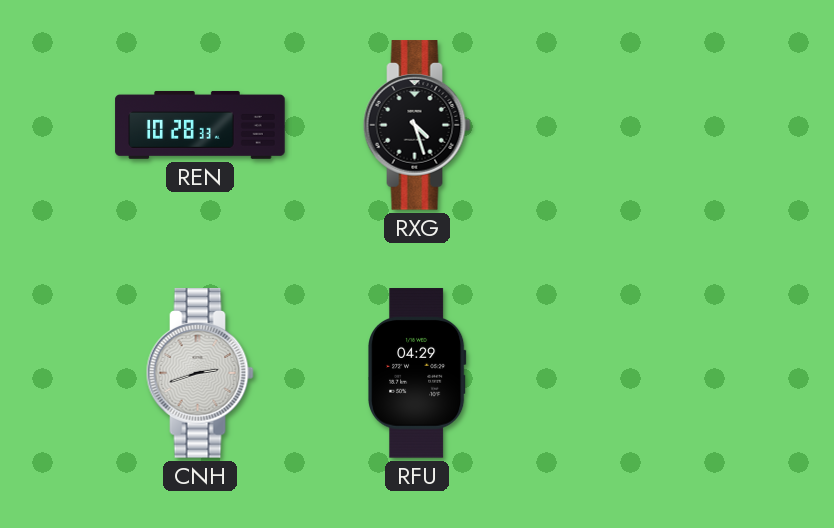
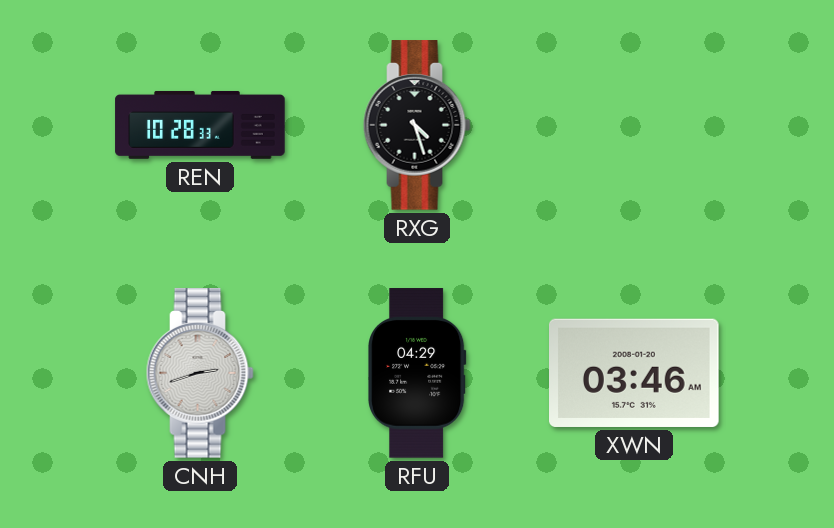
XWN: none -> 03:46
